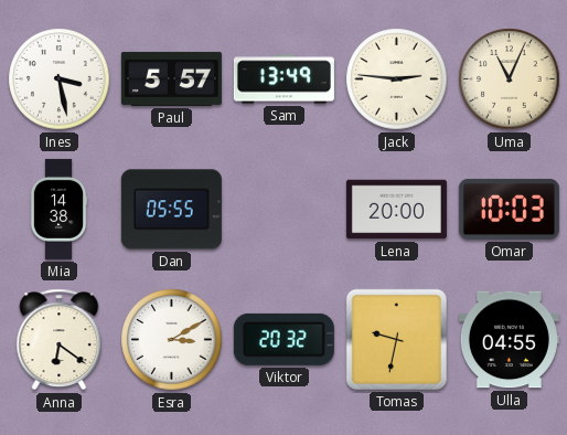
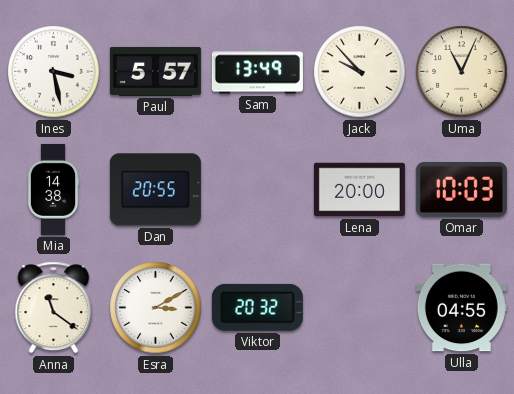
Jack: 2:46 -> 9:53
Dan: 05:55 -> 20:55
Anna: 6:21 -> 11:21
Tomas: 9:32 -> none
